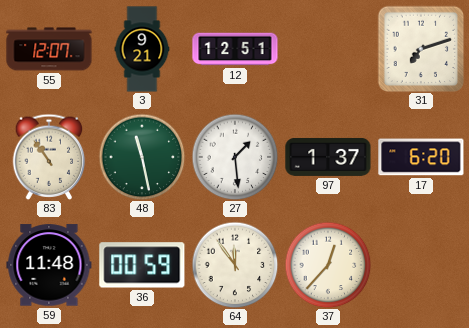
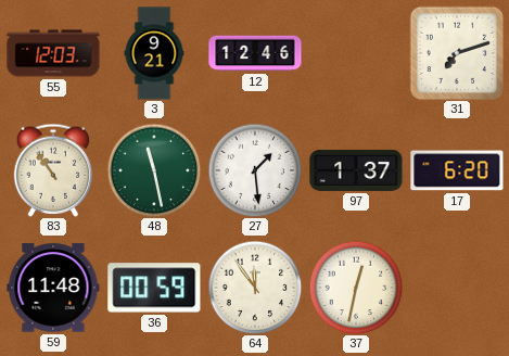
55: 12:07 -> 12:03
12: 12:51 -> 12:46
37: 12:37 -> 12:32
